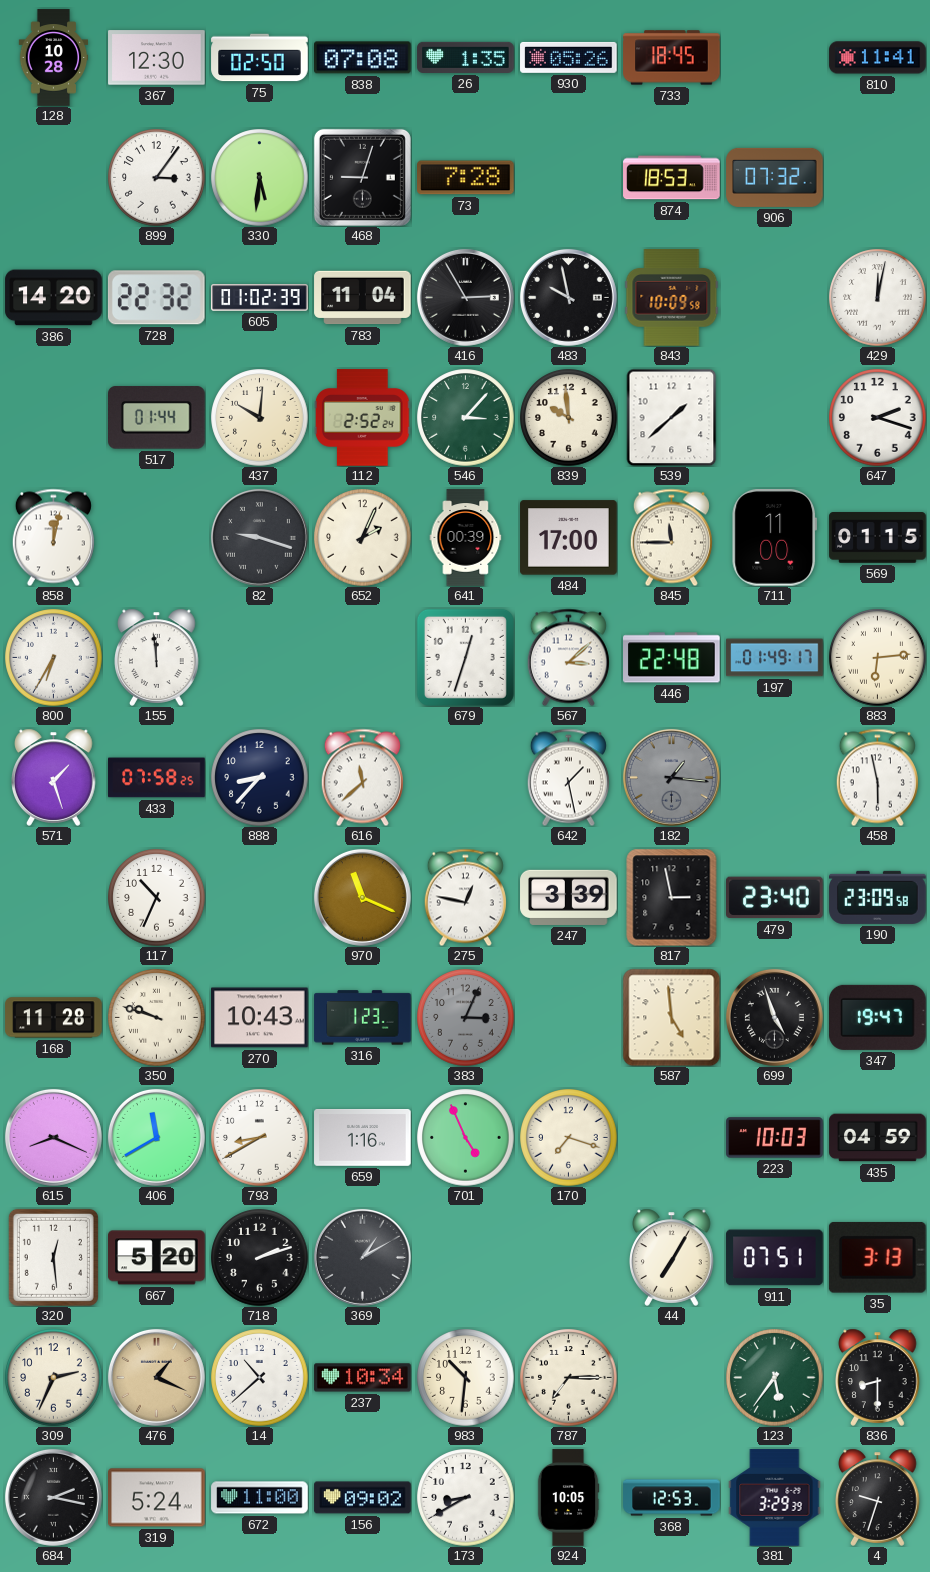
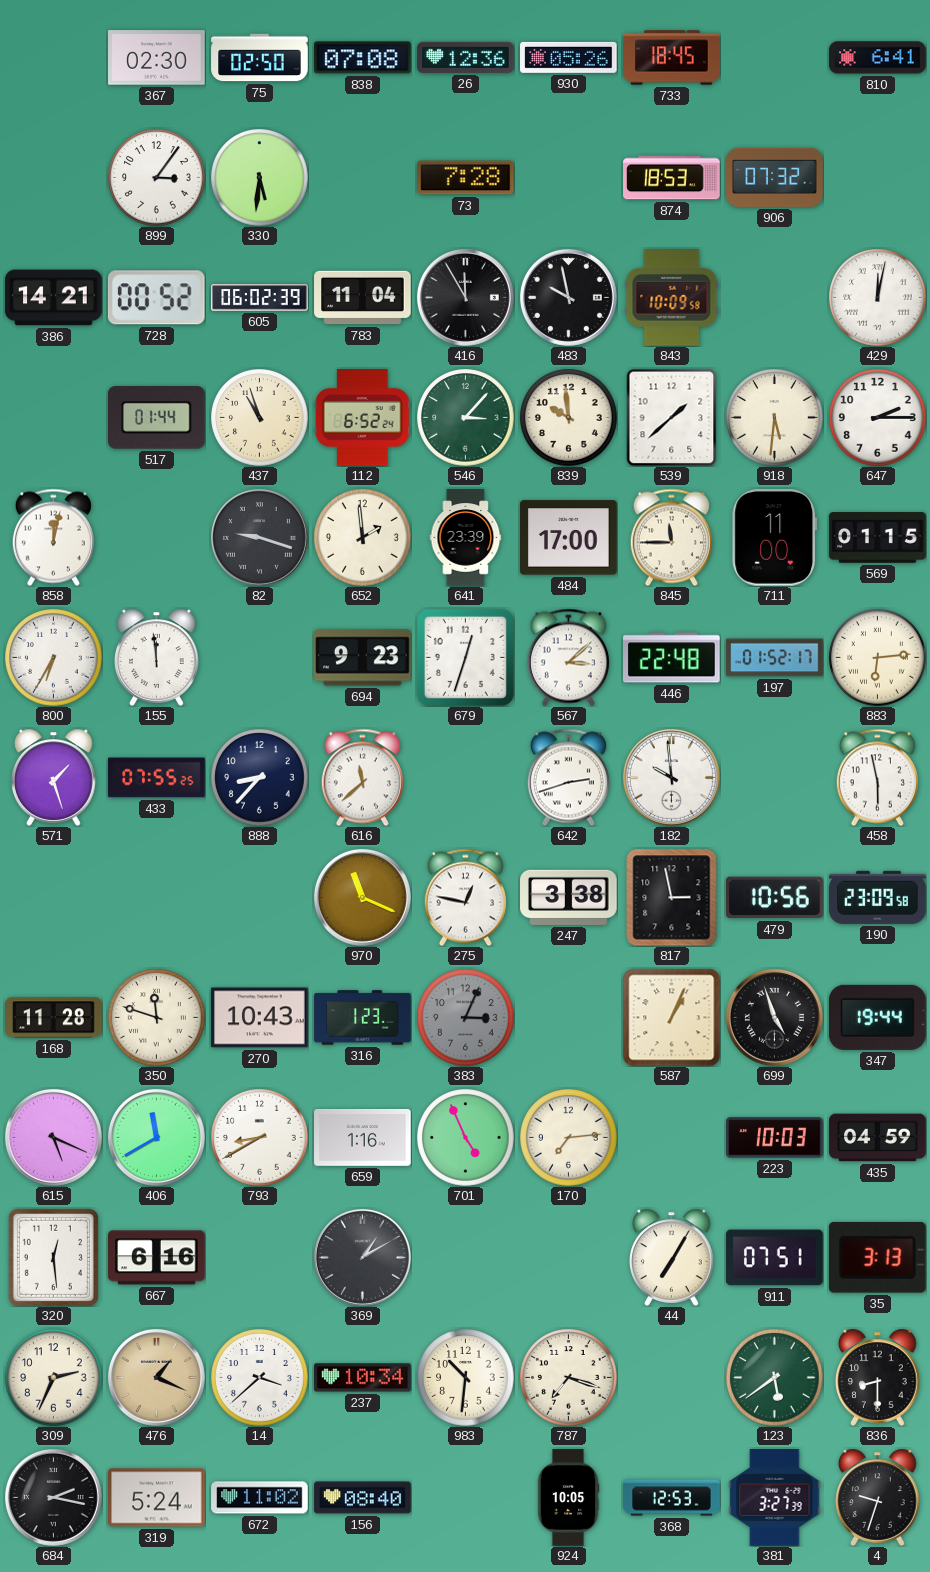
128: 10:28 -> none
367: 12:30 -> 02:30
26: 1:35 -> 12:36
810: 11:41 -> 6:41
468: 9:03 -> none
386: 14:20 -> 14:21
728: 22:32 -> 00:52
605: 01:02 -> 06:02
416: 2:55 -> 11:55
437: 10:01 -> 10:57
112: 2:52 -> 6:52
918: none -> 5:31
647: 2:18 -> 2:15
652: 2:04 -> 1:59
641: 00:39 -> 23:39
694: none -> 9:23
197: 01:49 -> 01:52
433: 07:58 -> 07:55
642: 1:28 -> 2:42
182: 1:16 -> 9:59
182 dial: grey -> white
117: 10:34 -> none
247: 3:39 -> 3:38
479: 23:40 -> 10:56
350: 9:48 -> 11:48
587: 4:59 -> 1:04
347: 19:47 -> 19:44
615: 8:19 -> 5:19
170: 7:18 -> 7:14
667: 5:20 -> 6:16
718: 2:12 -> none
14: 10:38 -> 3:38
787: 7:15 -> 7:18
123: 5:36 -> 5:39
672: 11:00 -> 11:02
156: 09:02 -> 08:40
173: 8:40 -> none
381: 3:29 -> 3:27
